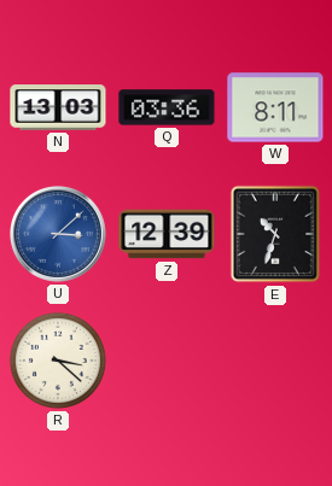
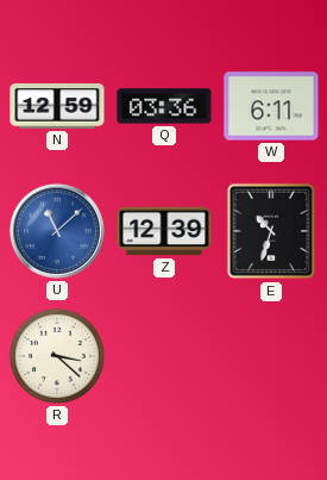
N: 13:03 -> 12:59
W: 8:11 -> 6:11
U: 3:08 -> 11:08
